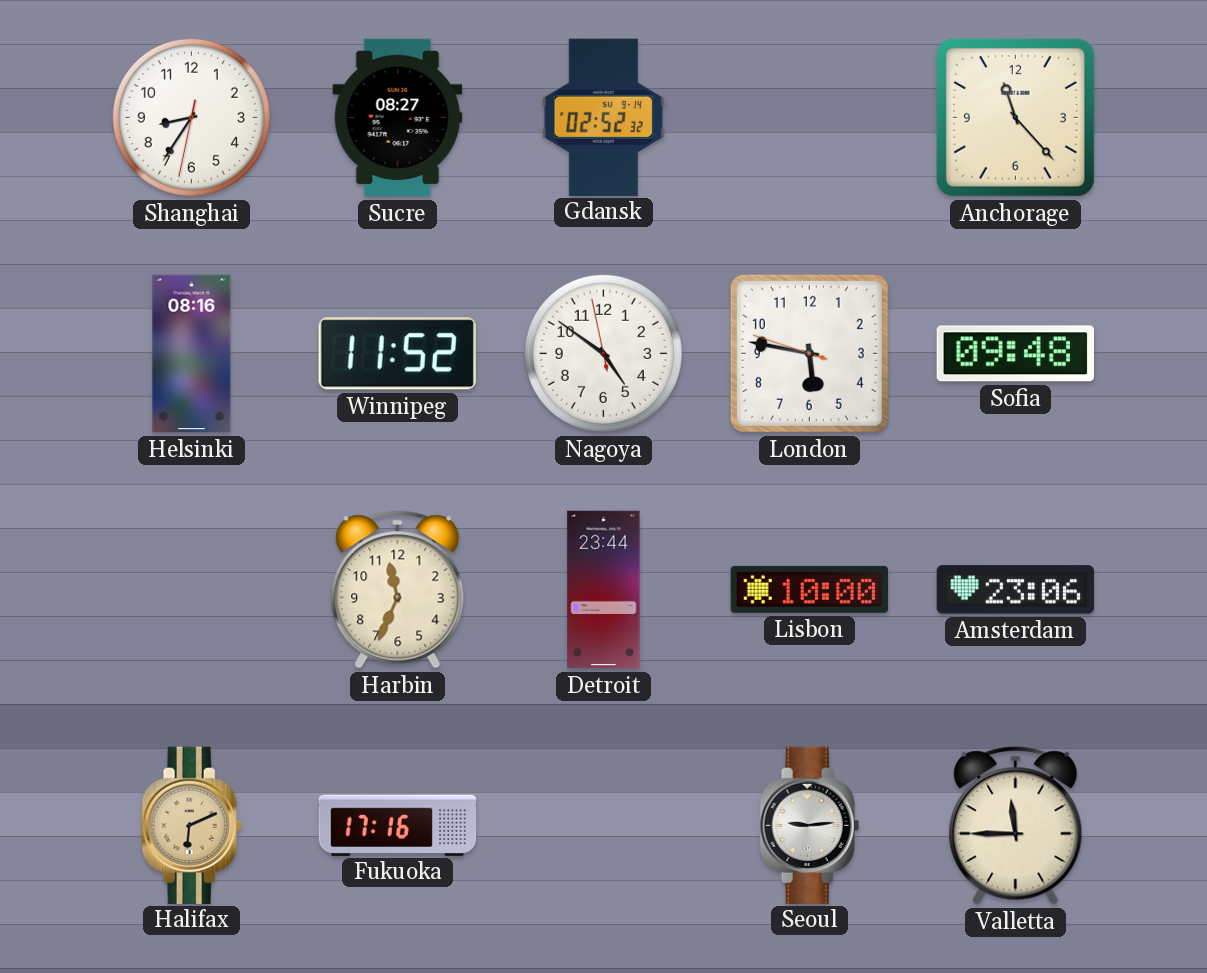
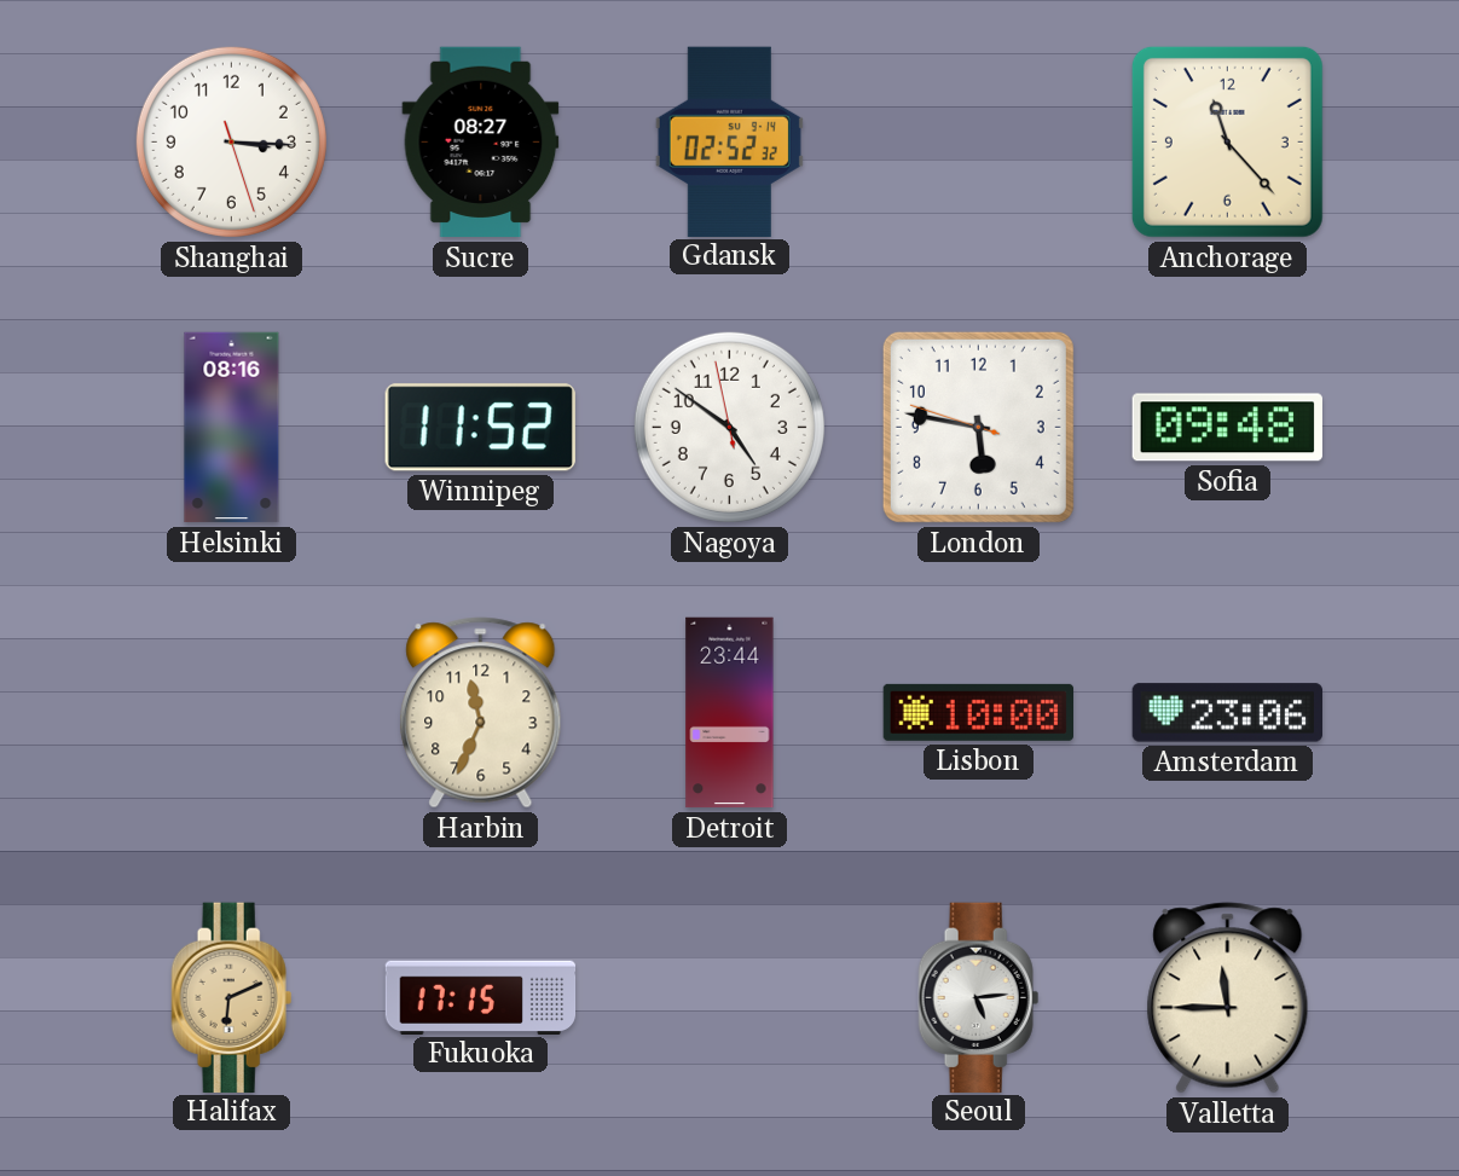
Shanghai: 8:35 -> 3:15
Fukuoka: 17:16 -> 17:15
Seoul: 9:14 -> 5:14
